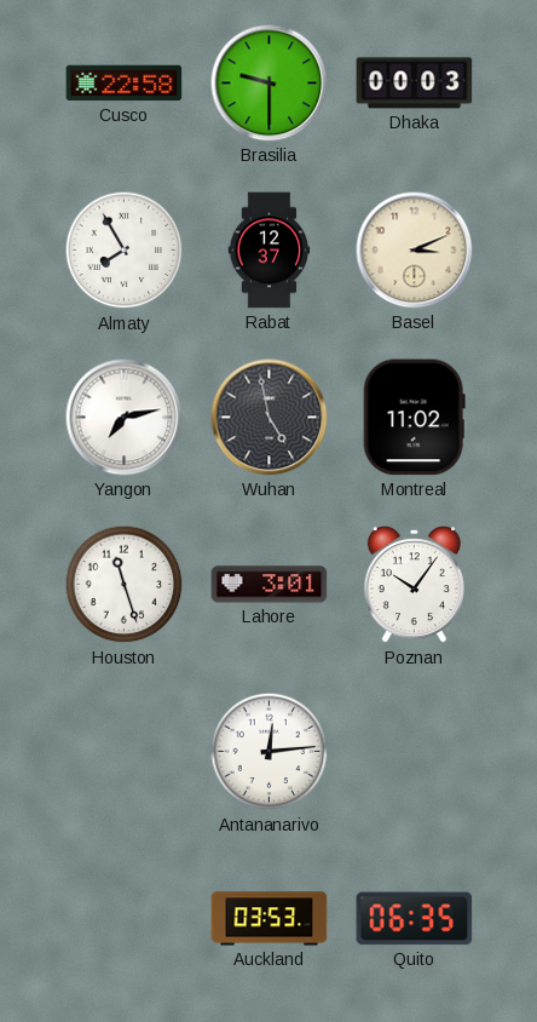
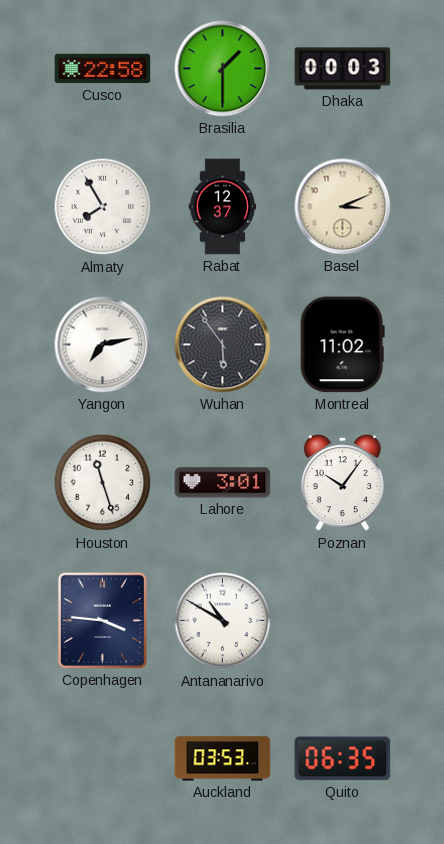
Brasilia: 9:30 -> 1:30
Wuhan: 4:58 -> 5:54
Copenhagen: none -> 3:46
Antananarivo: 12:14 -> 10:50
